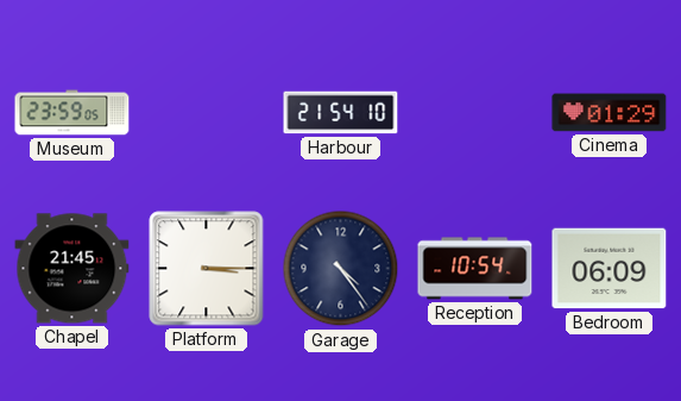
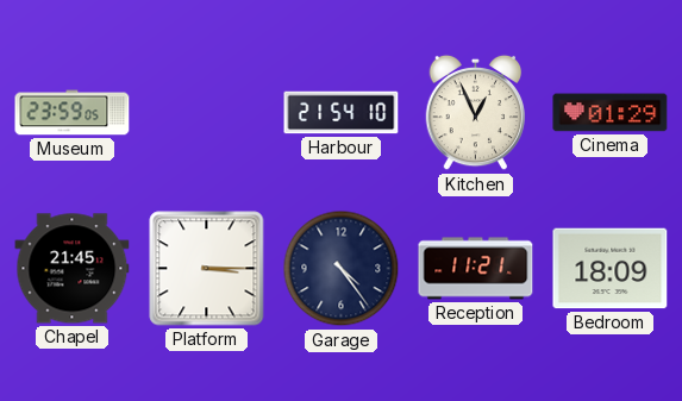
Kitchen: none -> 12:56
Reception: 10:54 -> 11:21
Bedroom: 06:09 -> 18:09
